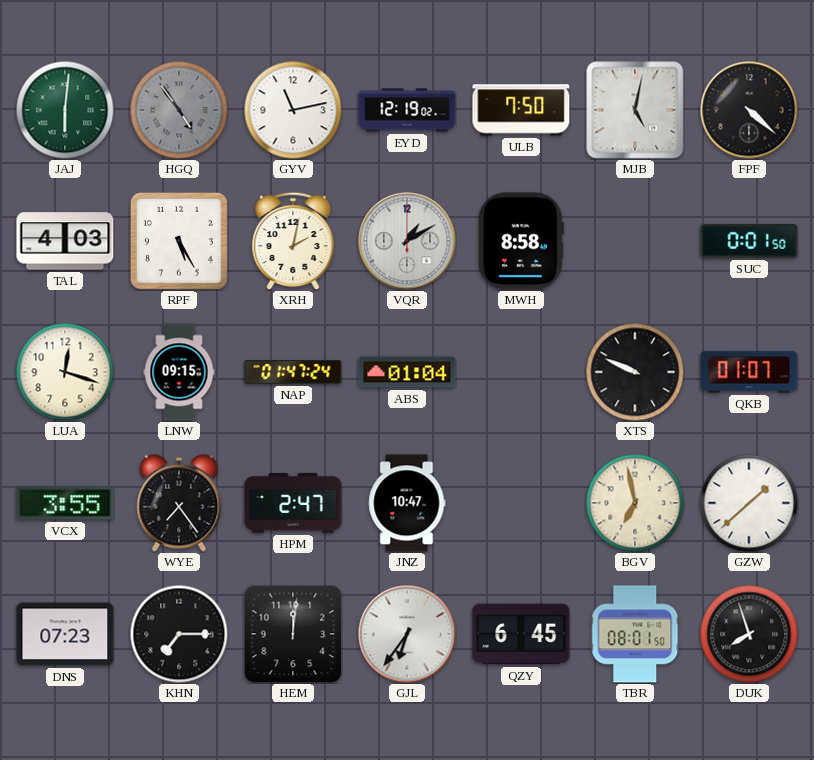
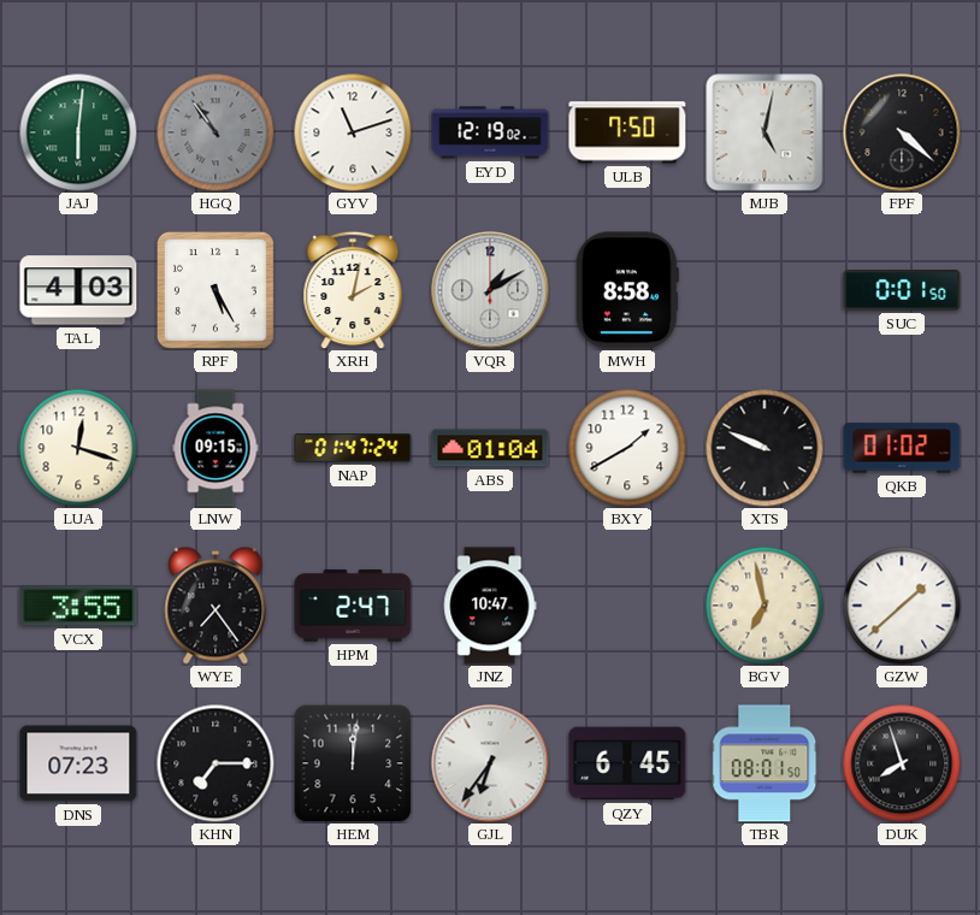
HGQ: 4:54 -> 10:54
GYV: 11:13 -> 11:12
BXY: none -> 1:40
QKB: 01:07 -> 01:02
